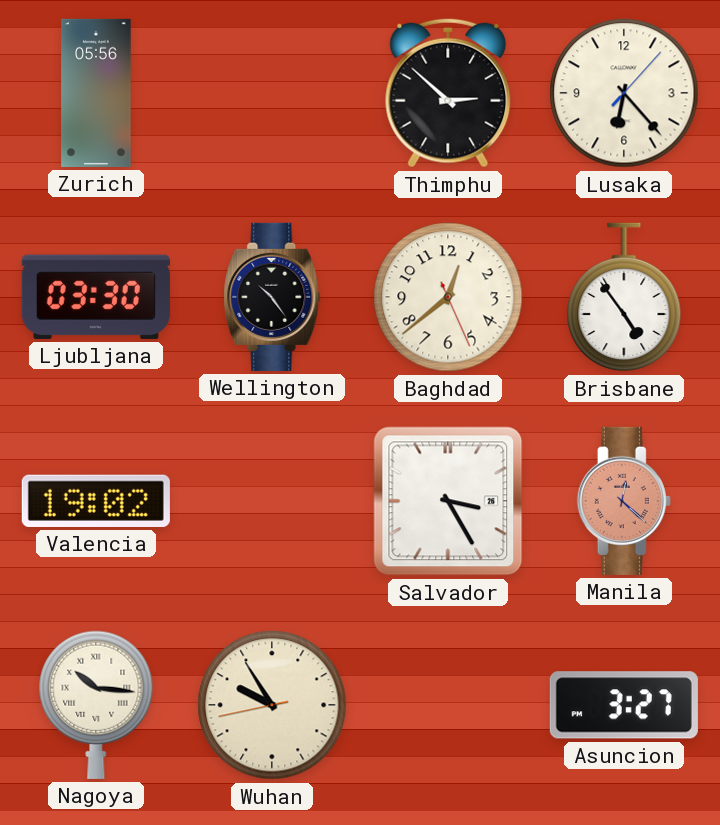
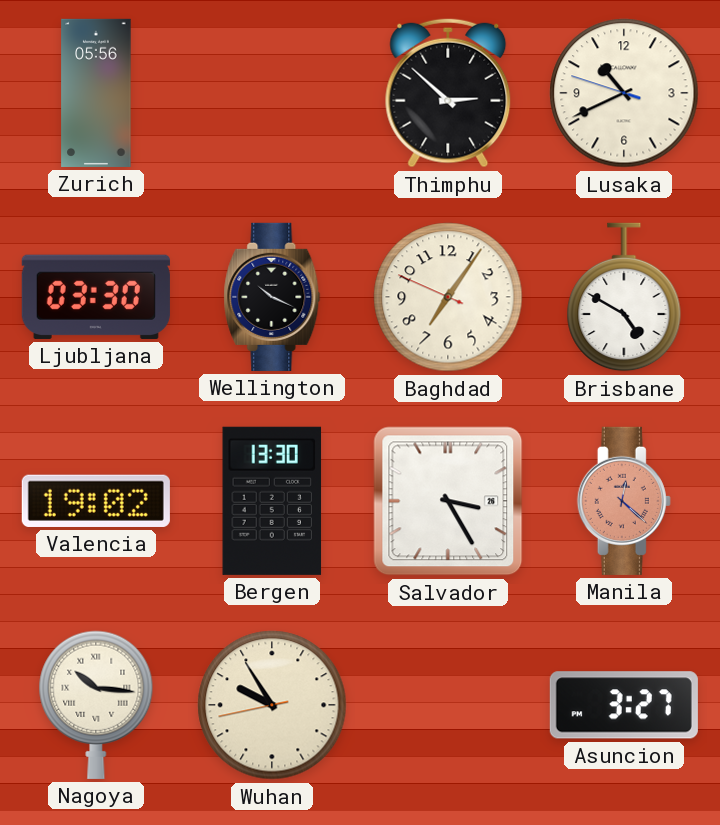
Lusaka: 6:23 -> 10:40
Wellington: 10:24 -> 10:19
Baghdad: 12:38 -> 7:05
Brisbane: 4:54 -> 4:50
Bergen: none -> 13:30
